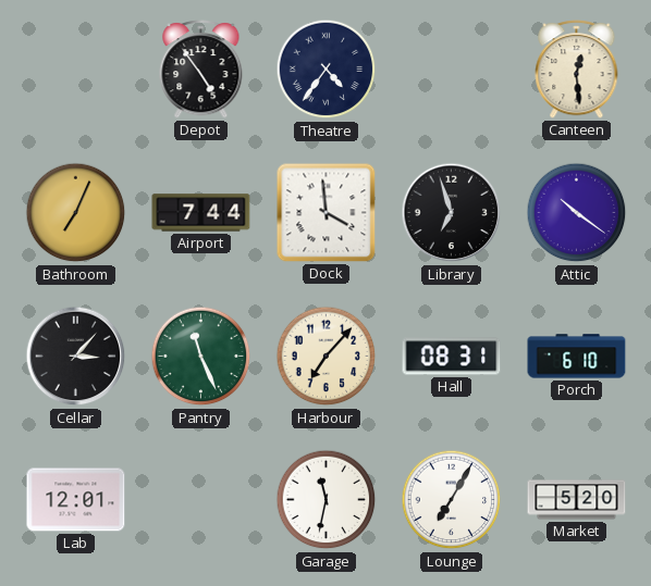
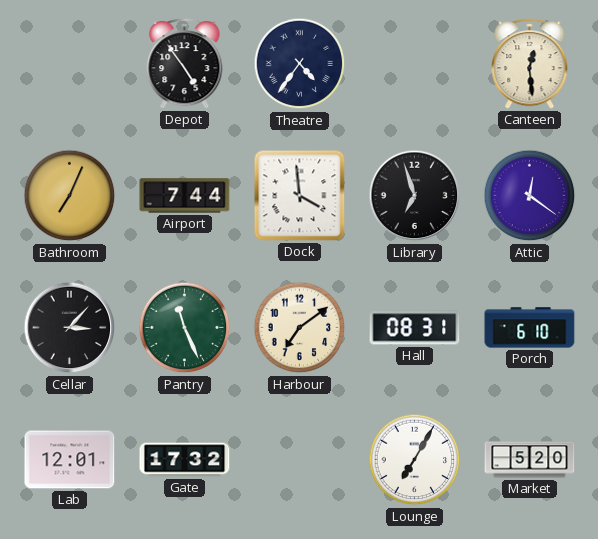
Attic: 10:21 -> 12:21
Harbour: 7:07 -> 7:09
Gate: none -> 17:32
Garage: 11:32 -> none
